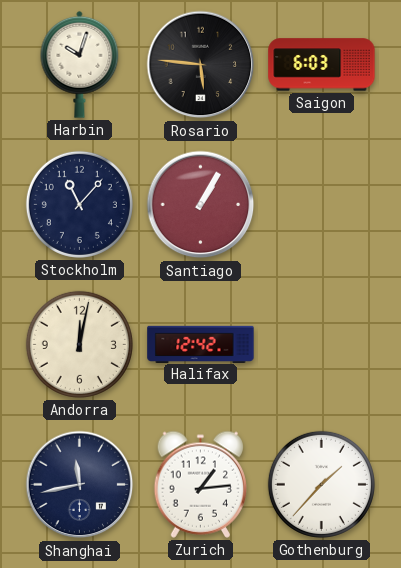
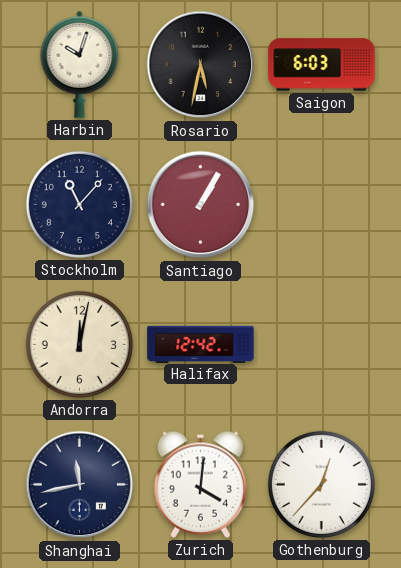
Rosario: 5:46 -> 5:32
Zurich: 1:14 -> 4:01
Gothenburg: 1:37 -> 12:37
